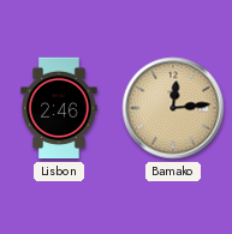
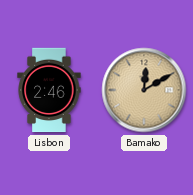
Bamako: 12:14 -> 12:10
